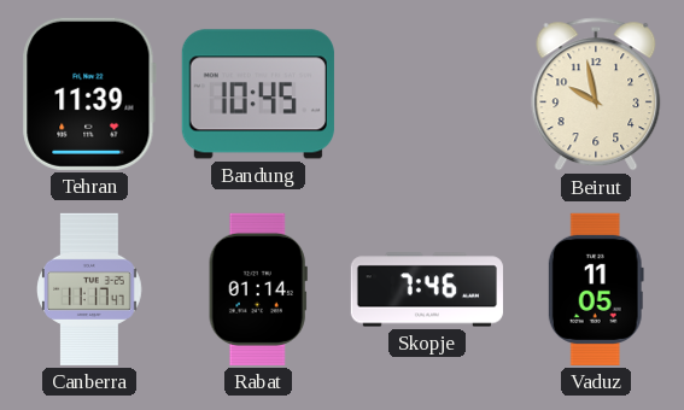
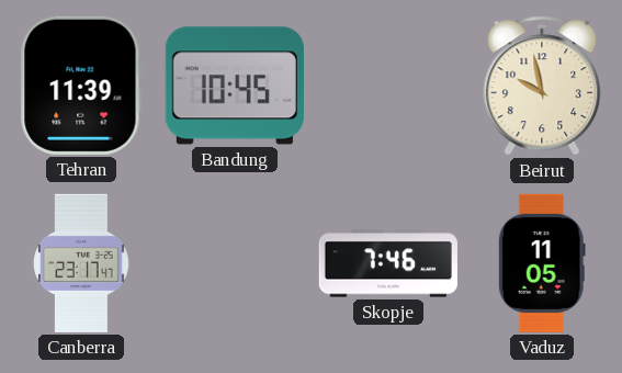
Canberra: 11:17 -> 23:17
Rabat: 01:14 -> none
